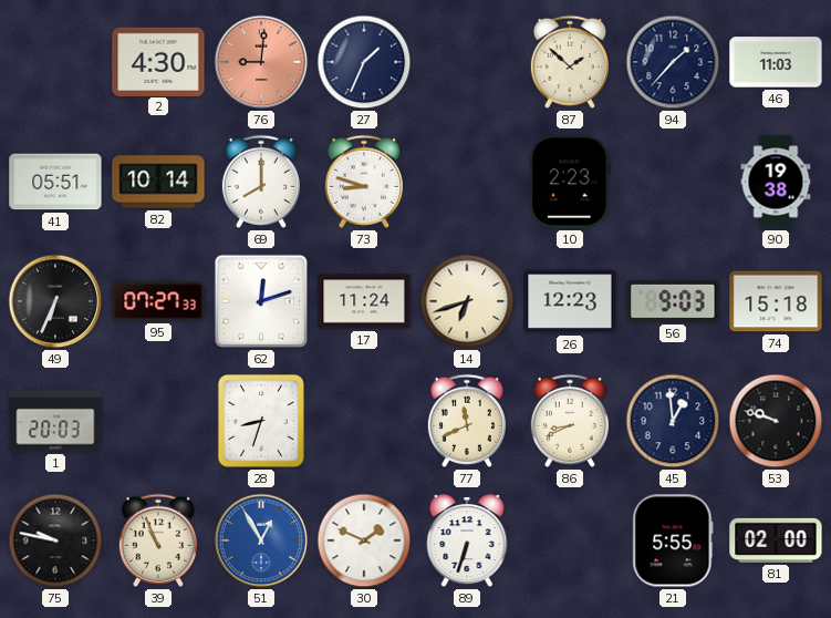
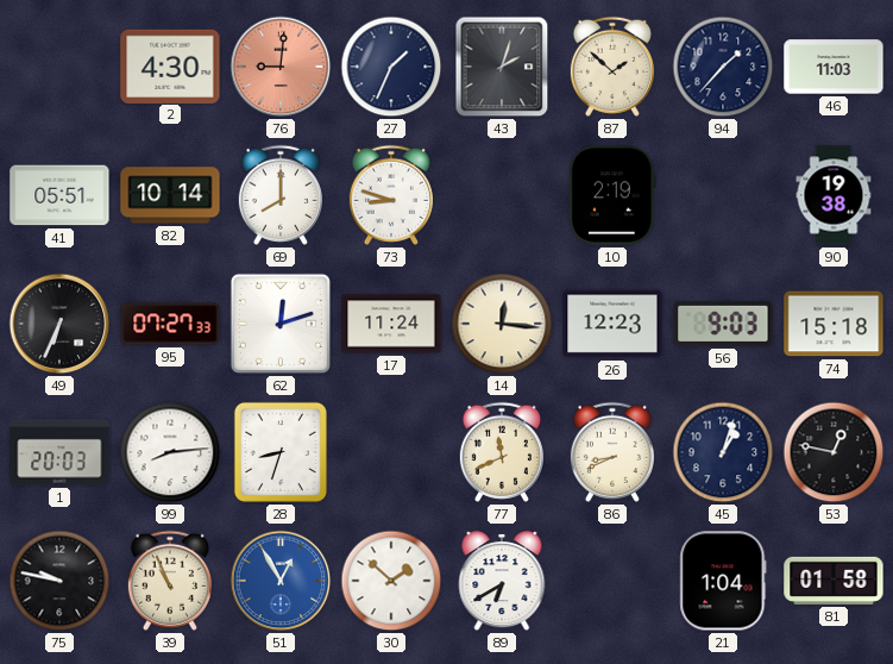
43: none -> 2:03
10: 2:23 -> 2:19
14: 6:42 -> 12:16
99: none -> 8:14
45: 12:59 -> 1:03
53: 9:48 -> 12:47
30: 1:49 -> 1:52
89: 6:33 -> 6:40
21: 5:55 -> 1:04
81: 02:00 -> 01:58
